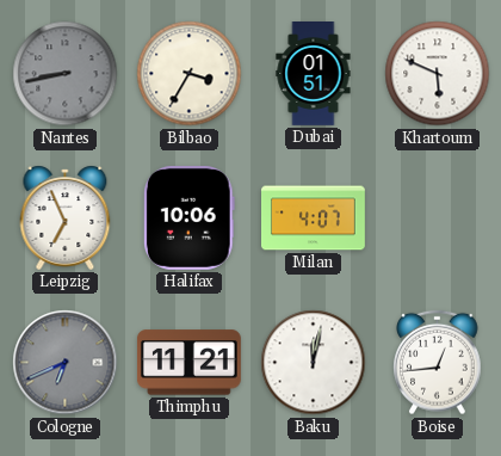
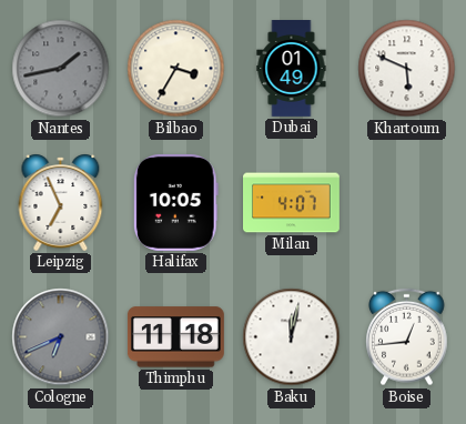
Nantes: 8:43 -> 1:43
Dubai: 01:51 -> 01:49
Halifax: 10:06 -> 10:05
Thimphu: 11:21 -> 11:18
